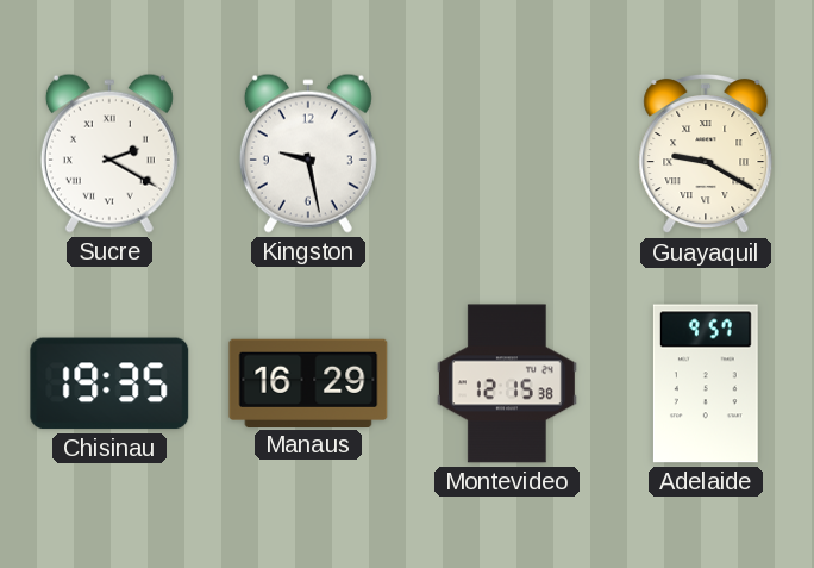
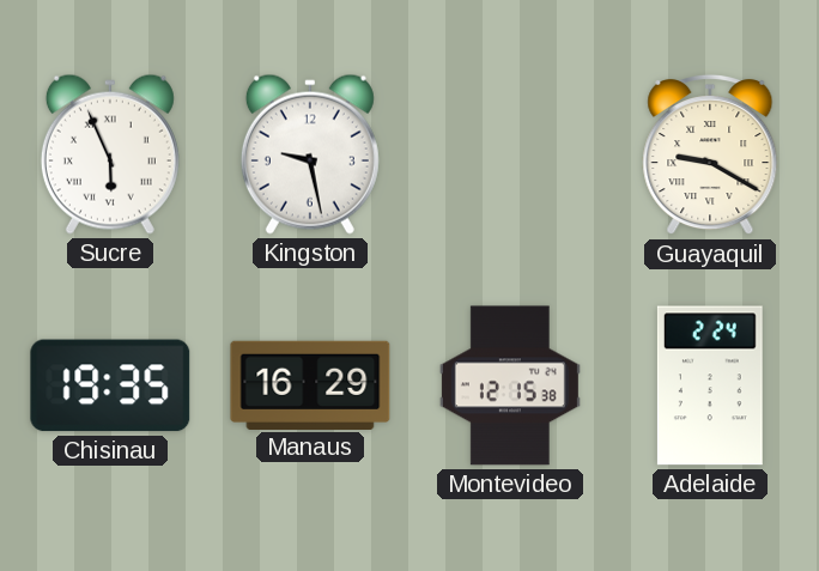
Sucre: 2:20 -> 5:56
Adelaide: 9:57 -> 2:24
